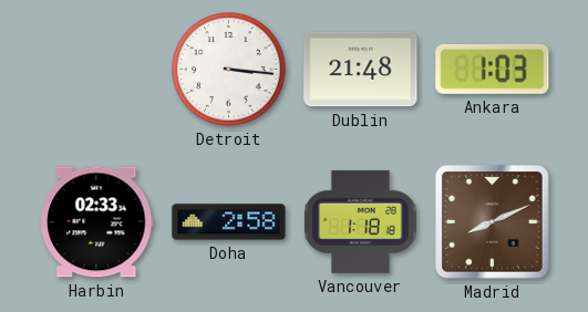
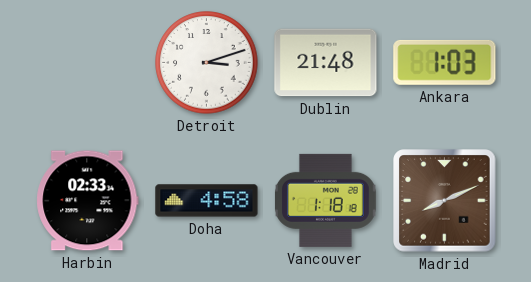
Detroit: 3:16 -> 3:12
Doha: 2:58 -> 4:58
